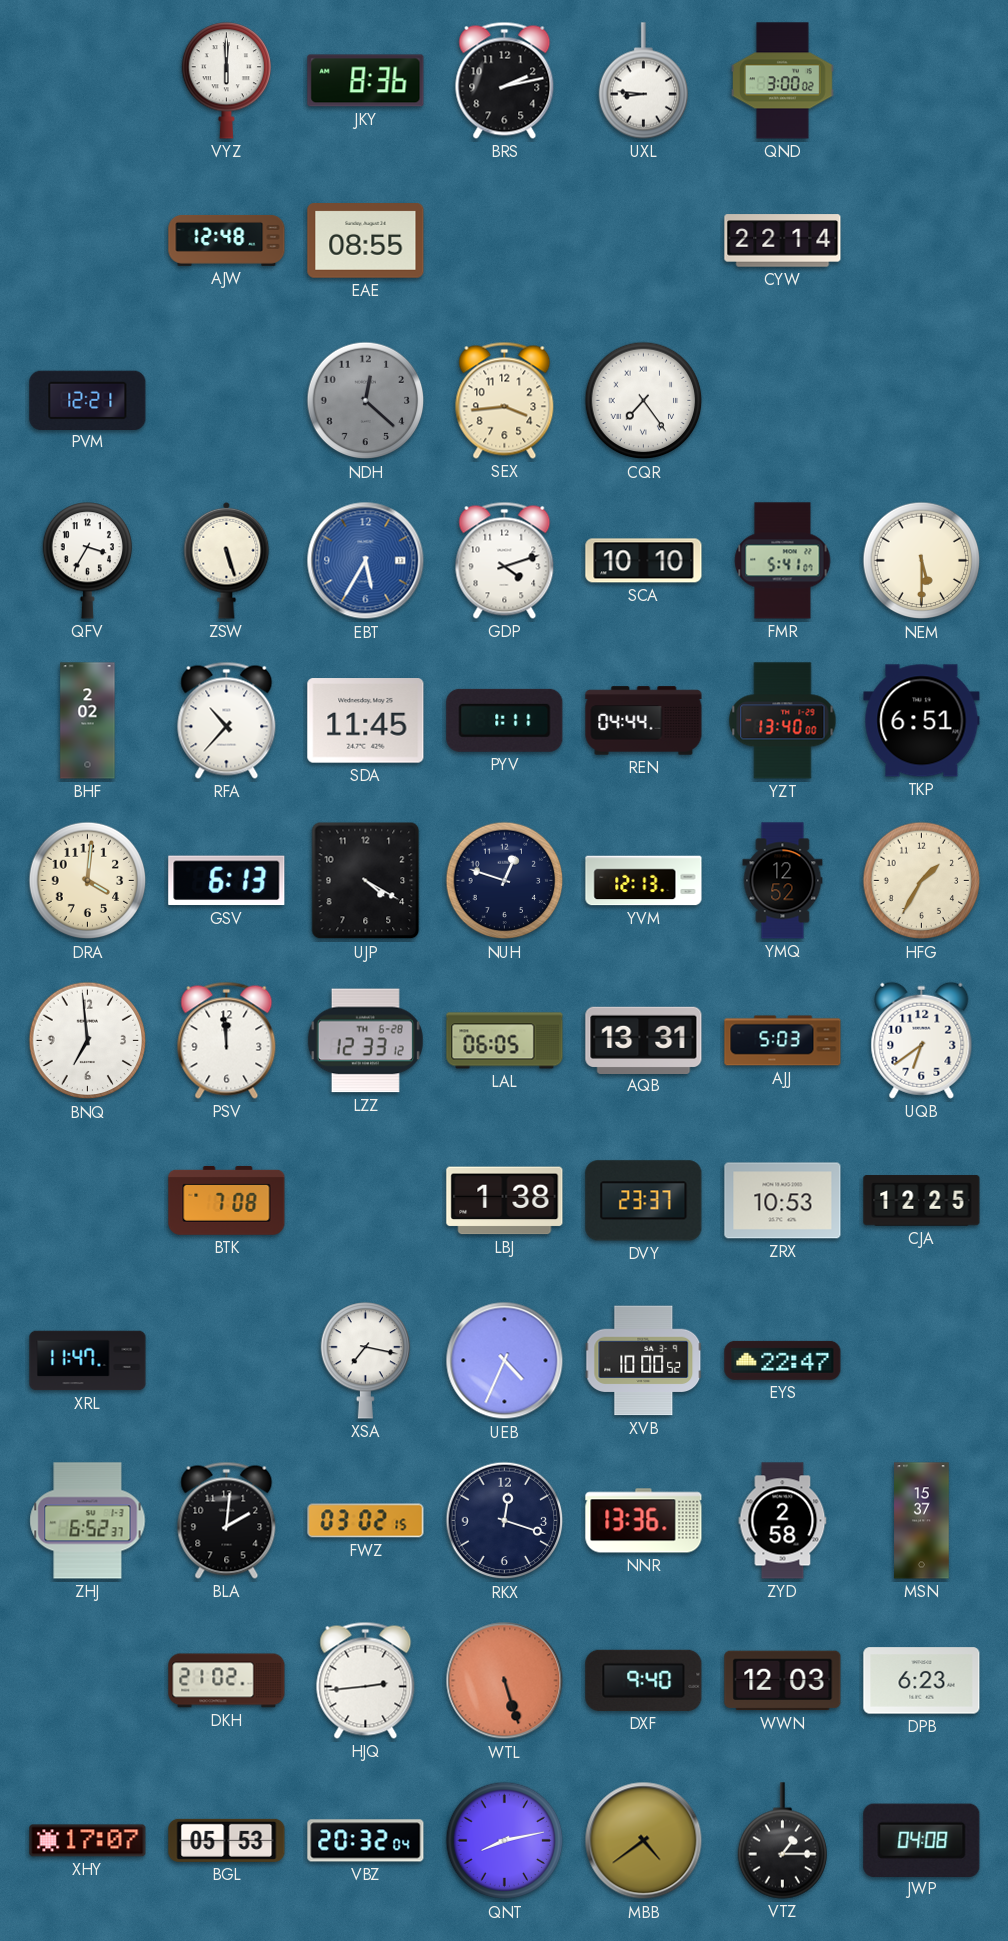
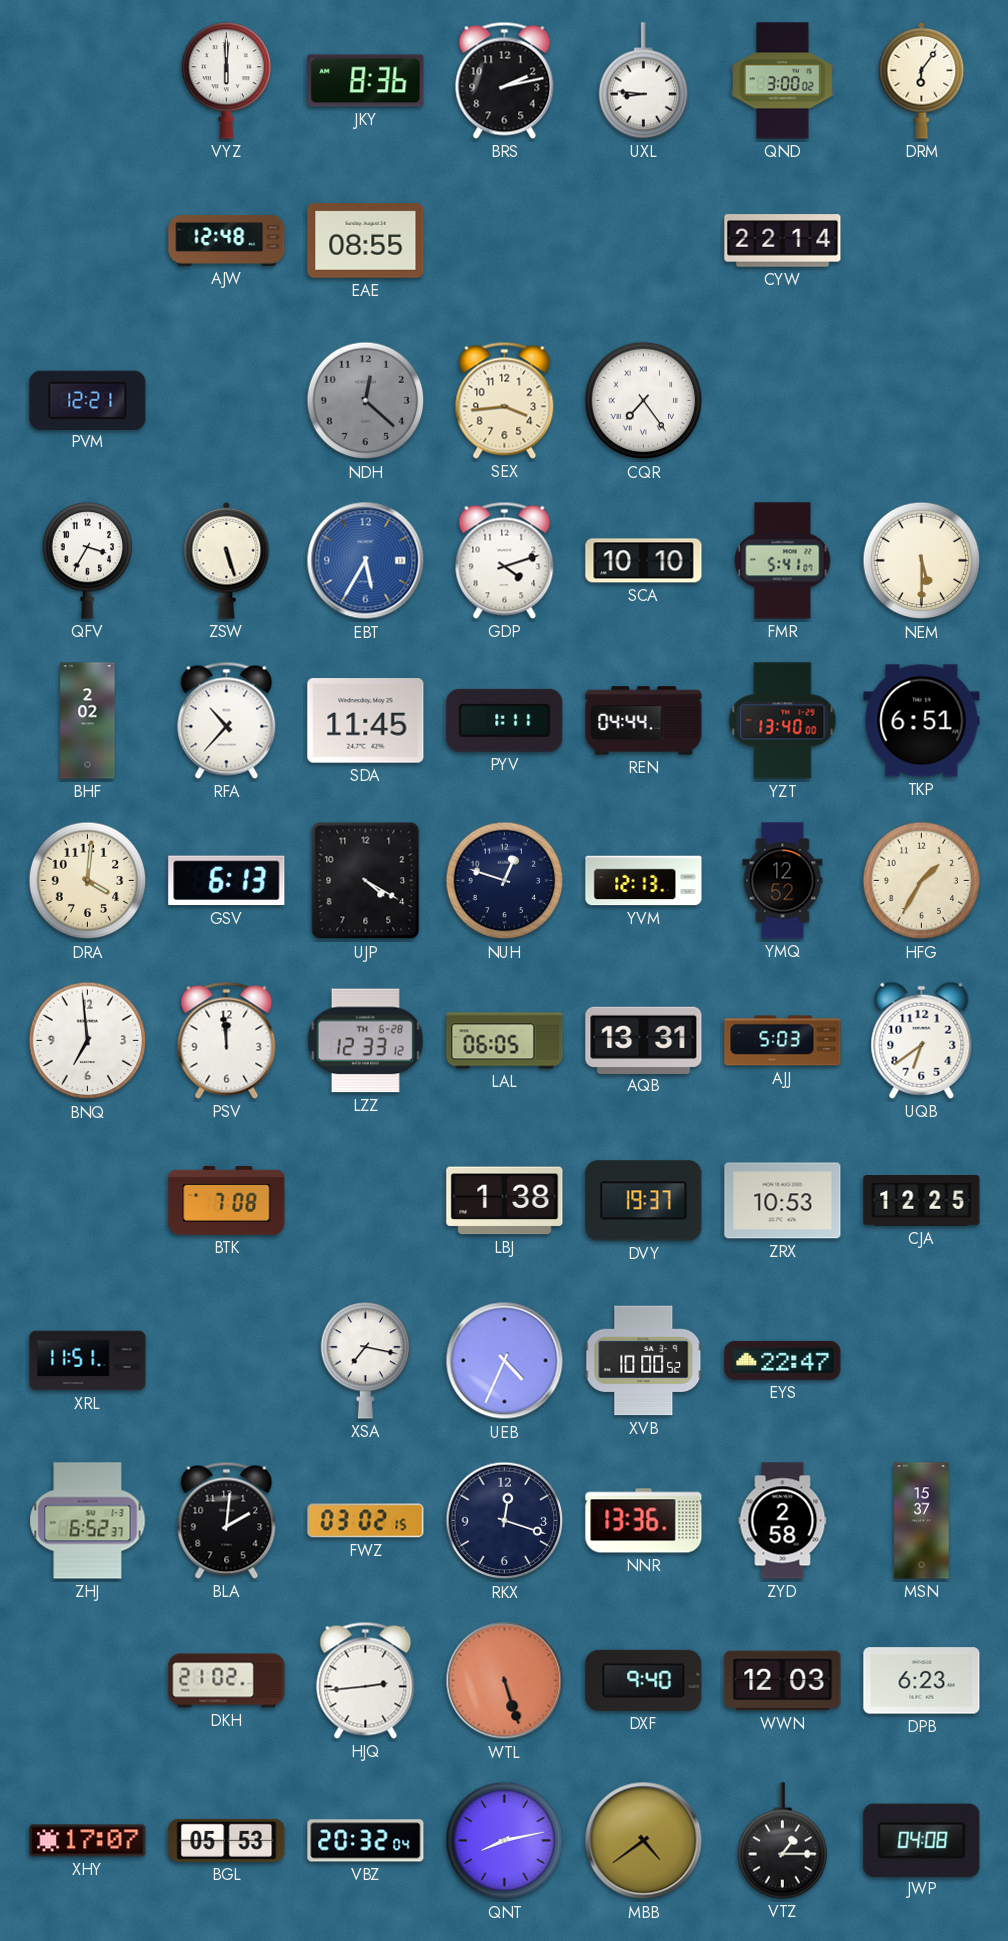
DRM: none -> 6:06
DVY: 23:37 -> 19:37
XRL: 11:47 -> 11:51
